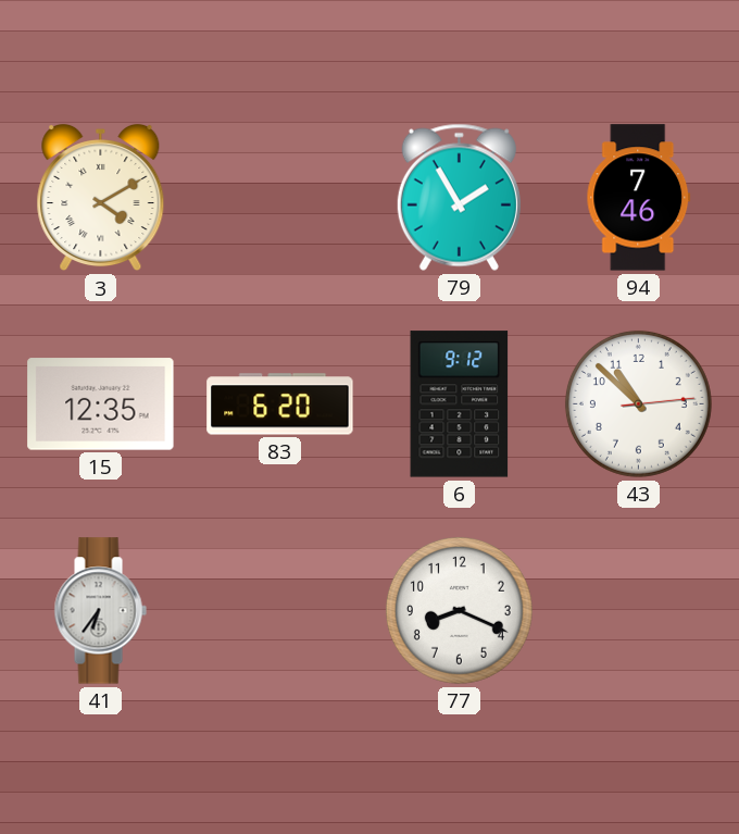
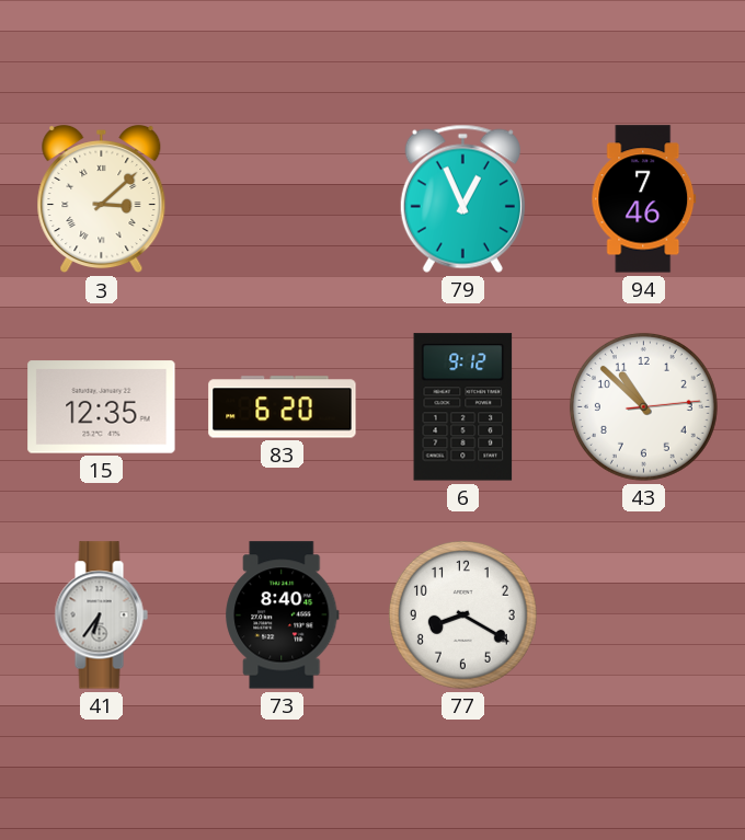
3: 4:10 -> 3:08
79: 1:55 -> 12:56
73: none -> 8:40
77: 8:19 -> 8:20
